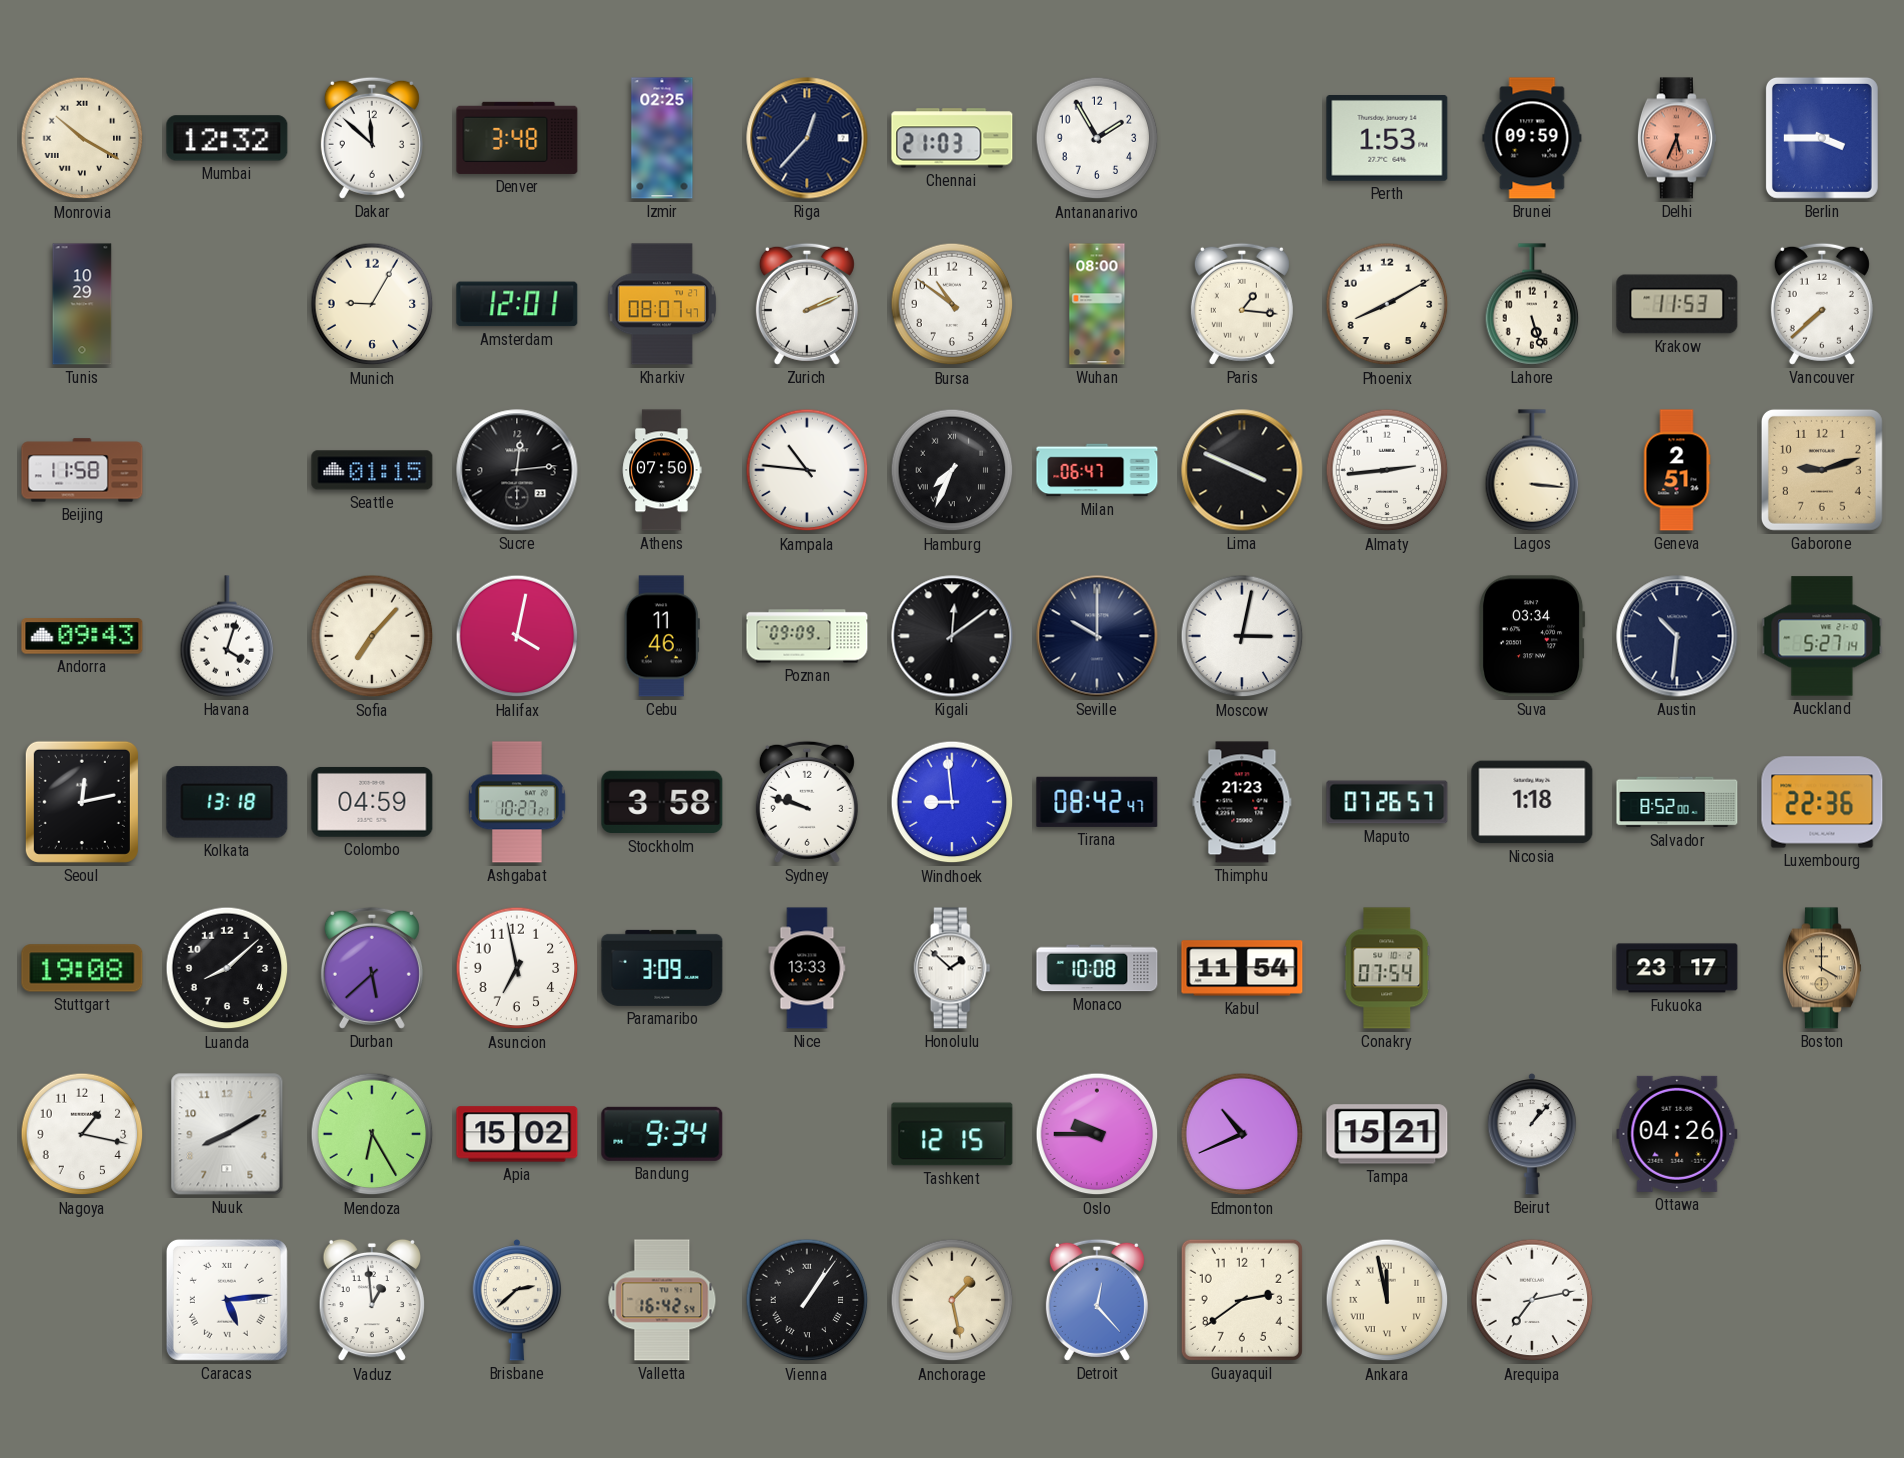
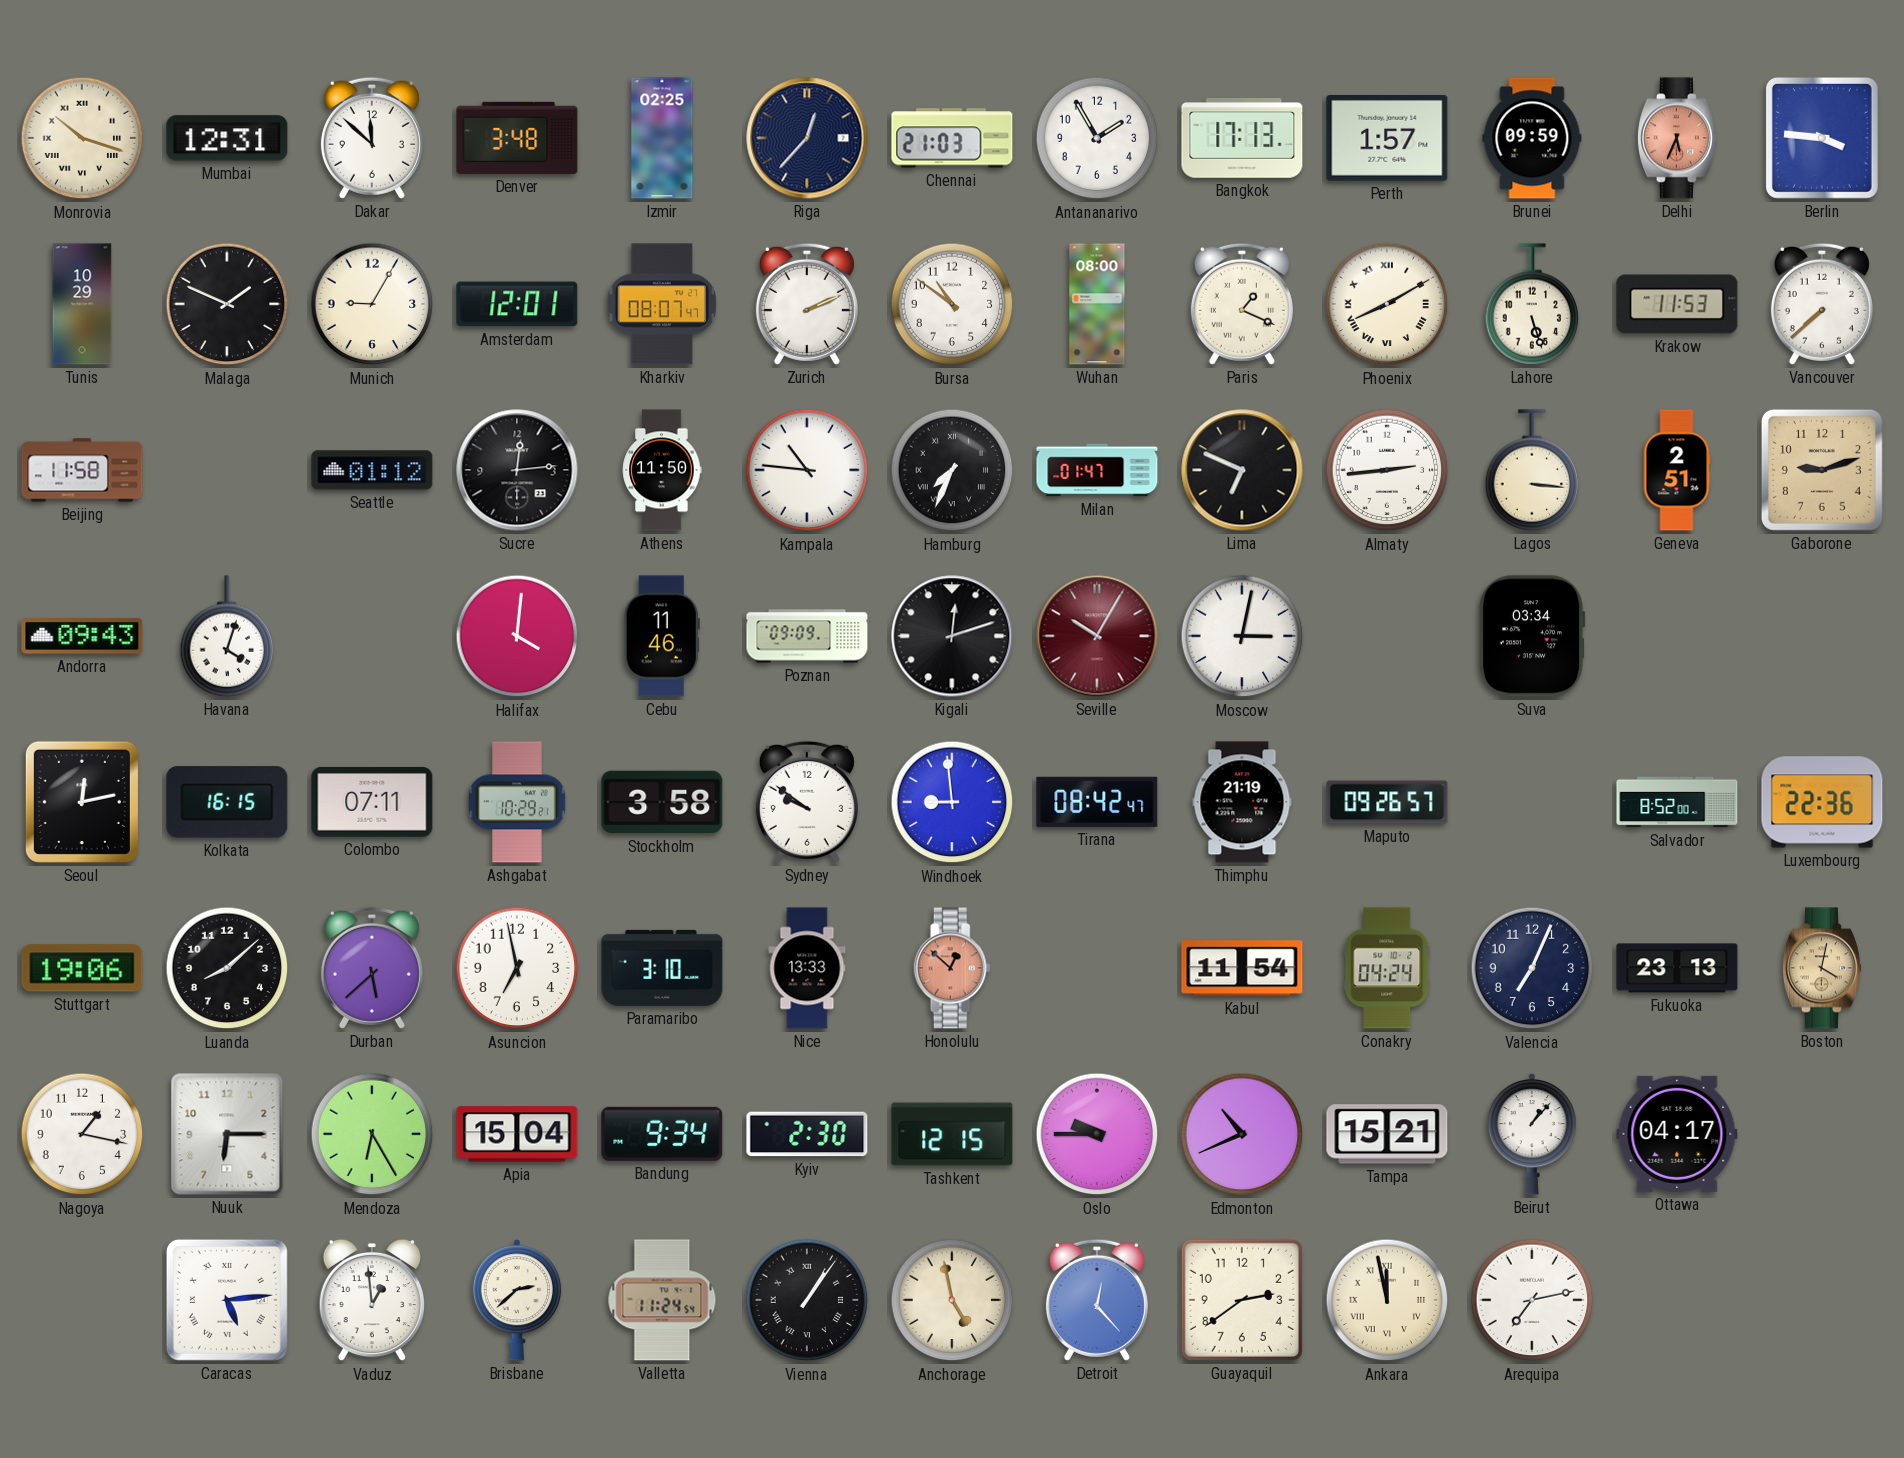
Monrovia: 10:20 -> 10:18
Mumbai: 12:32 -> 12:31
Bangkok: none -> 17:13
Perth: 1:53 -> 1:57
Berlin: 3:45 -> 3:46
Malaga: none -> 1:49
Paris: 1:16 -> 1:19
Phoenix numerals: Arabic -> Roman
Seattle: 01:15 -> 01:12
Athens: 07:50 -> 11:50
Milan: 06:47 -> 01:47
Lima: 3:49 -> 6:49
Sofia: 7:07 -> none
Halifax: 4:02 -> 4:01
Kigali: 12:09 -> 12:12
Seville: 10:00 -> 10:05
Seville dial: navy -> burgundy
Austin: 10:31 -> none
Auckland: 5:27 -> none
Kolkata: 13:18 -> 16:15
Colombo: 04:59 -> 07:11
Ashgabat: 10:27 -> 10:29
Sydney: 9:48 -> 9:51
Thimphu: 21:23 -> 21:19
Maputo: 07:26 -> 09:26
Nicosia: 1:18 -> none
Stuttgart: 19:08 -> 19:06
Paramaribo: 3:09 -> 3:10
Honolulu: 1:52 -> 12:52
Honolulu dial: white -> salmon
Monaco: 10:08 -> none
Conakry: 07:54 -> 04:24
Valencia: none -> 7:04
Fukuoka: 23:17 -> 23:13
Boston: 4:00 -> 4:02
Nuuk: 8:10 -> 6:15
Apia: 15:02 -> 15:04
Kyiv: none -> 2:30
Ottawa: 04:26 -> 04:17
Valletta: 16:42 -> 11:24
Anchorage: 1:28 -> 4:58
